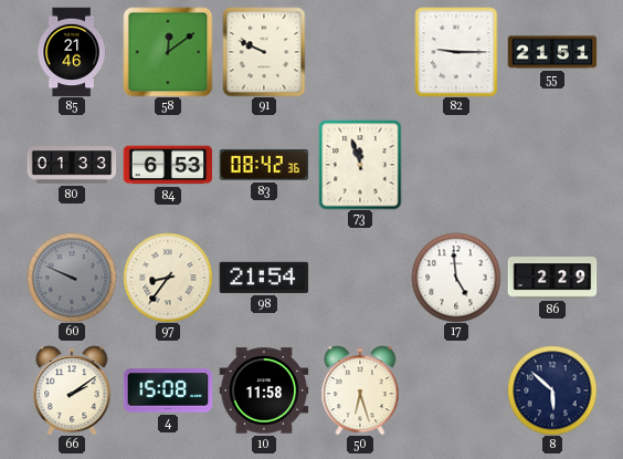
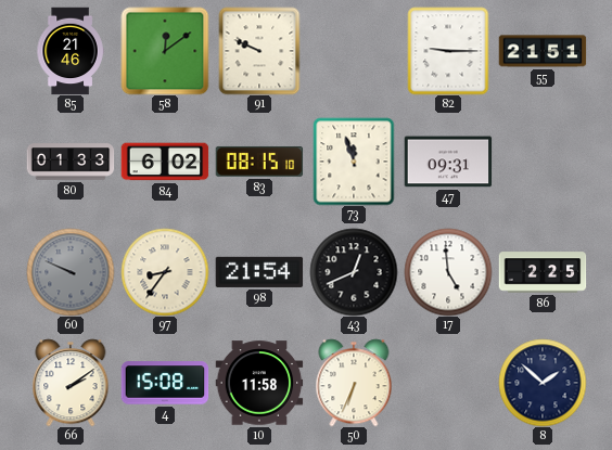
84: 6:53 -> 6:02
83: 08:42 -> 08:15
47: none -> 09:31
43: none -> 12:41
86: 2:29 -> 2:25
50: 6:27 -> 6:34
8: 5:52 -> 1:52
